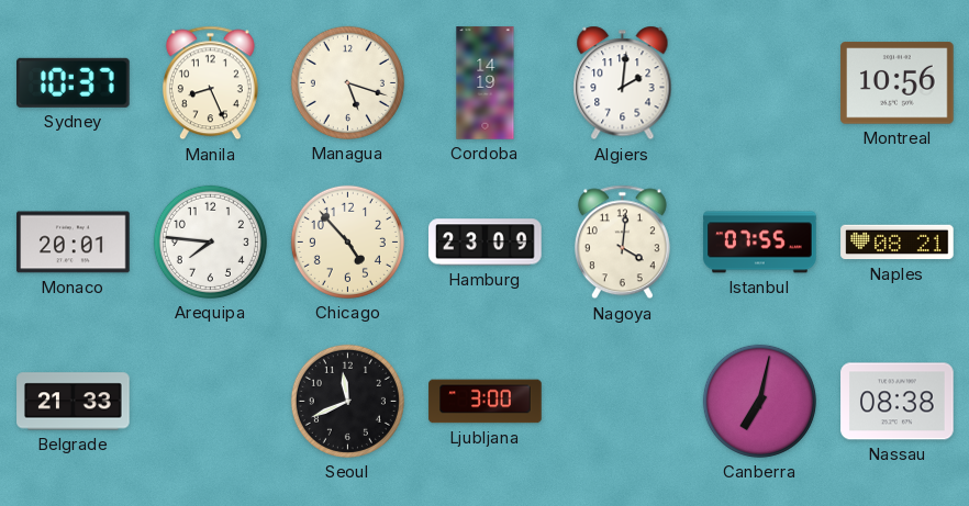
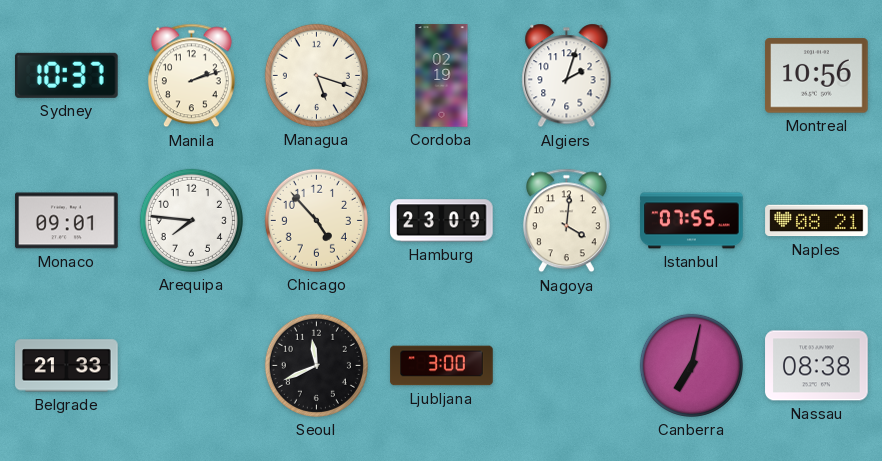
Manila: 8:26 -> 2:12
Cordoba: 14:19 -> 02:19
Algiers: 2:01 -> 2:03
Monaco: 20:01 -> 09:01
